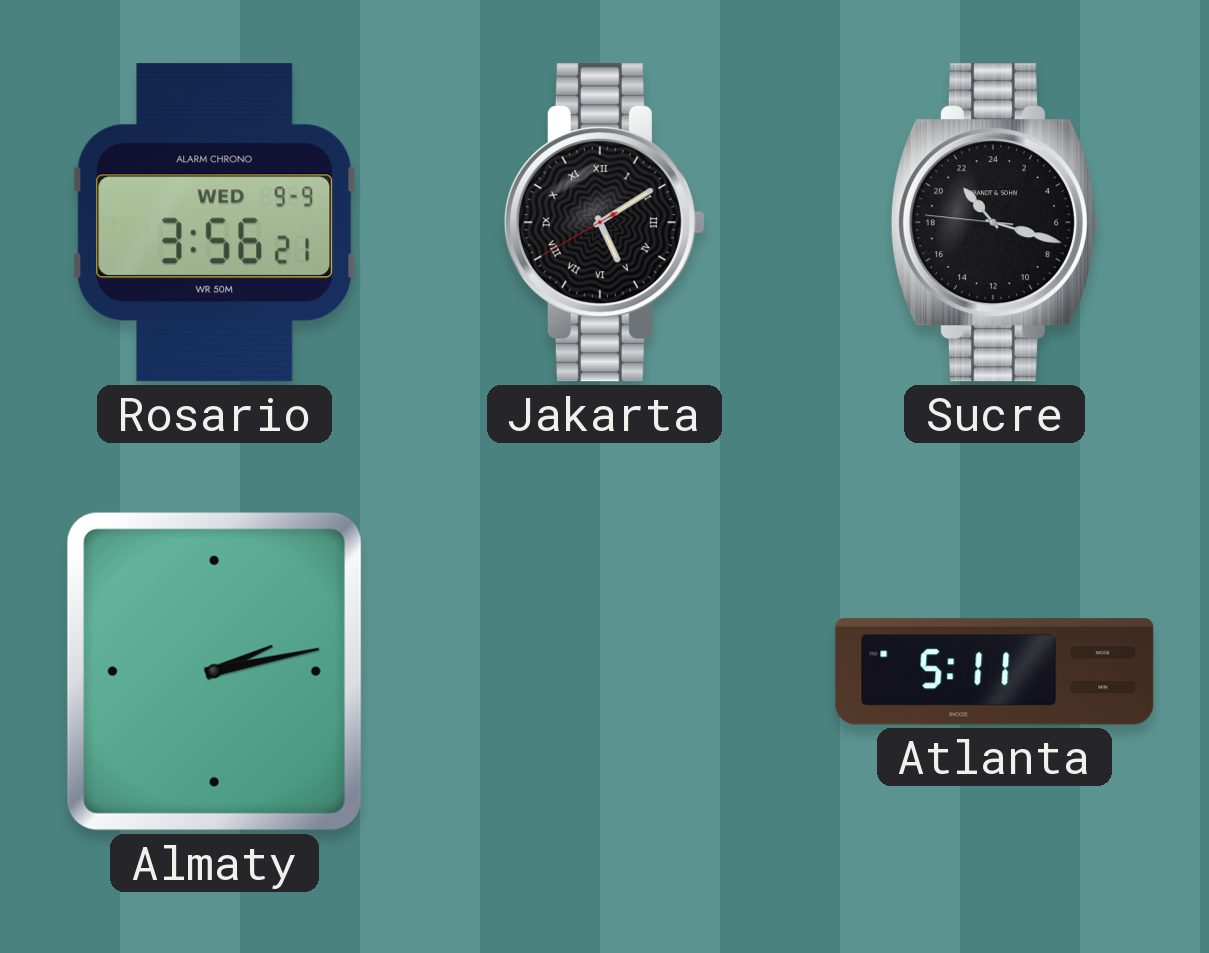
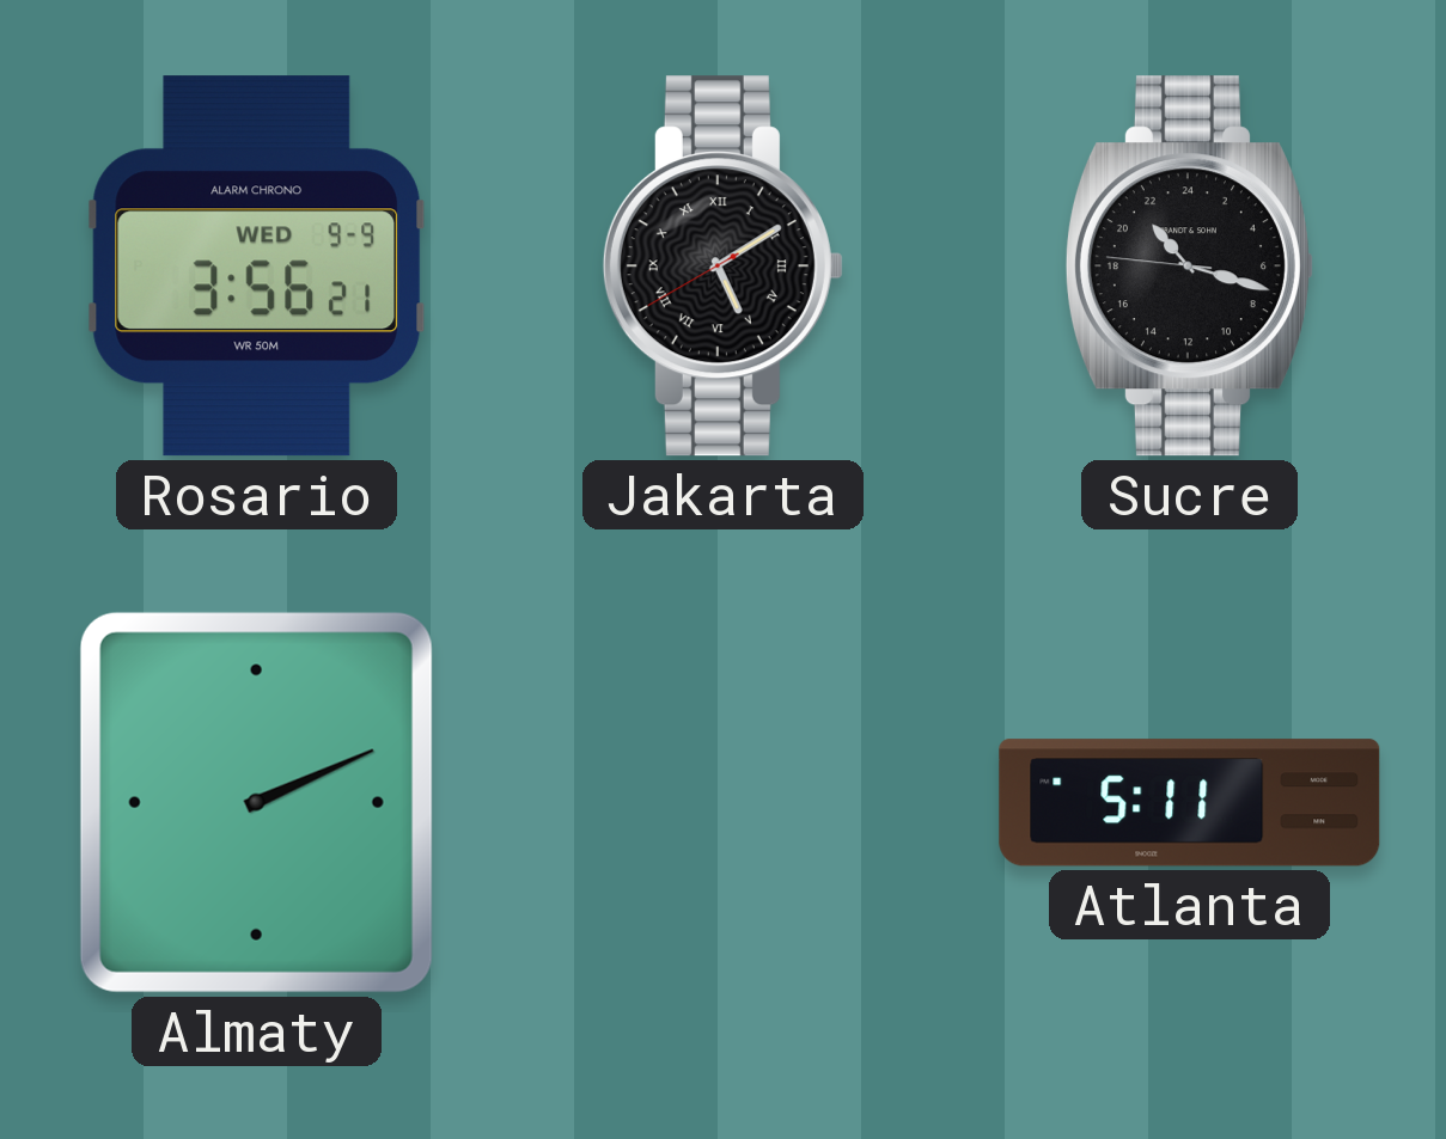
Almaty: 2:13 -> 2:11
